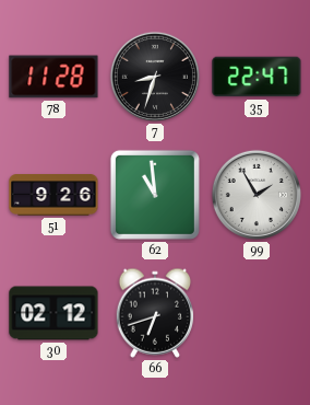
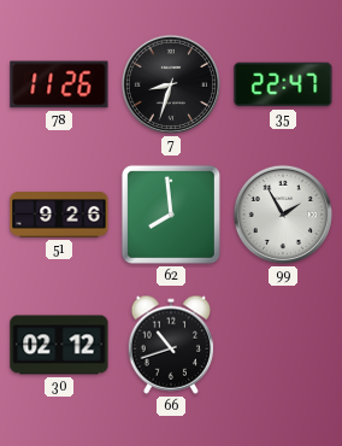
78: 11:28 -> 11:26
62: 10:59 -> 7:59
66: 6:42 -> 10:42
